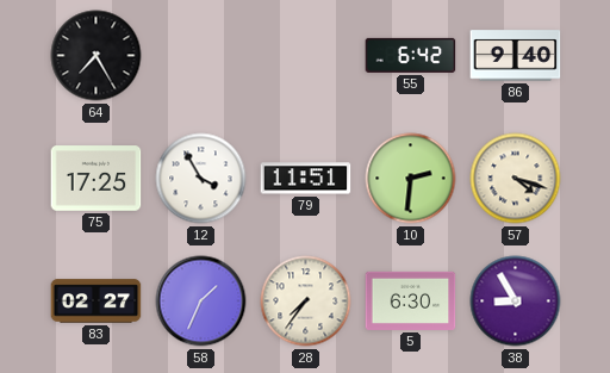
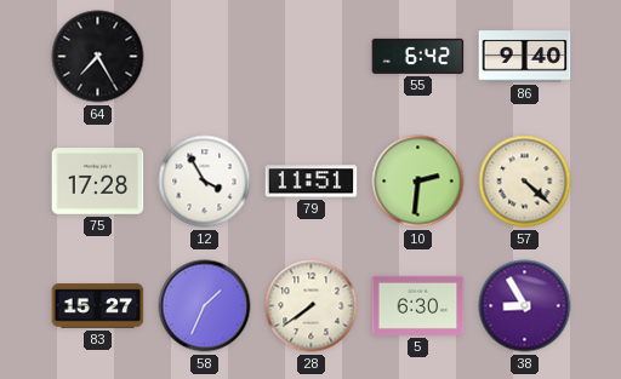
75: 17:25 -> 17:28
57: 4:18 -> 4:22
83: 02:27 -> 15:27
28: 7:36 -> 7:39
